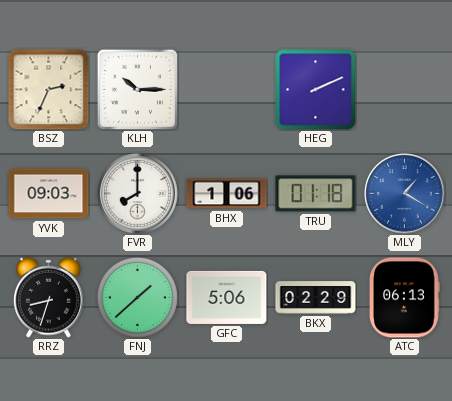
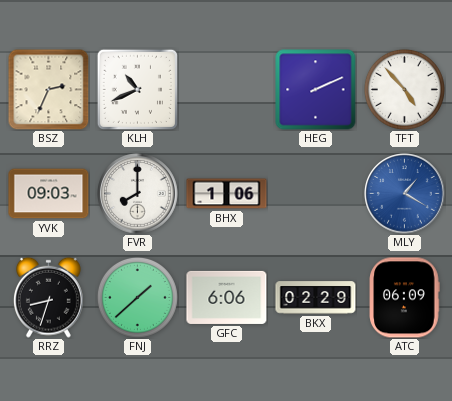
KLH: 10:15 -> 10:41
TFT: none -> 4:53
TRU: 01:18 -> none
GFC: 5:06 -> 6:06
ATC: 06:13 -> 06:09
